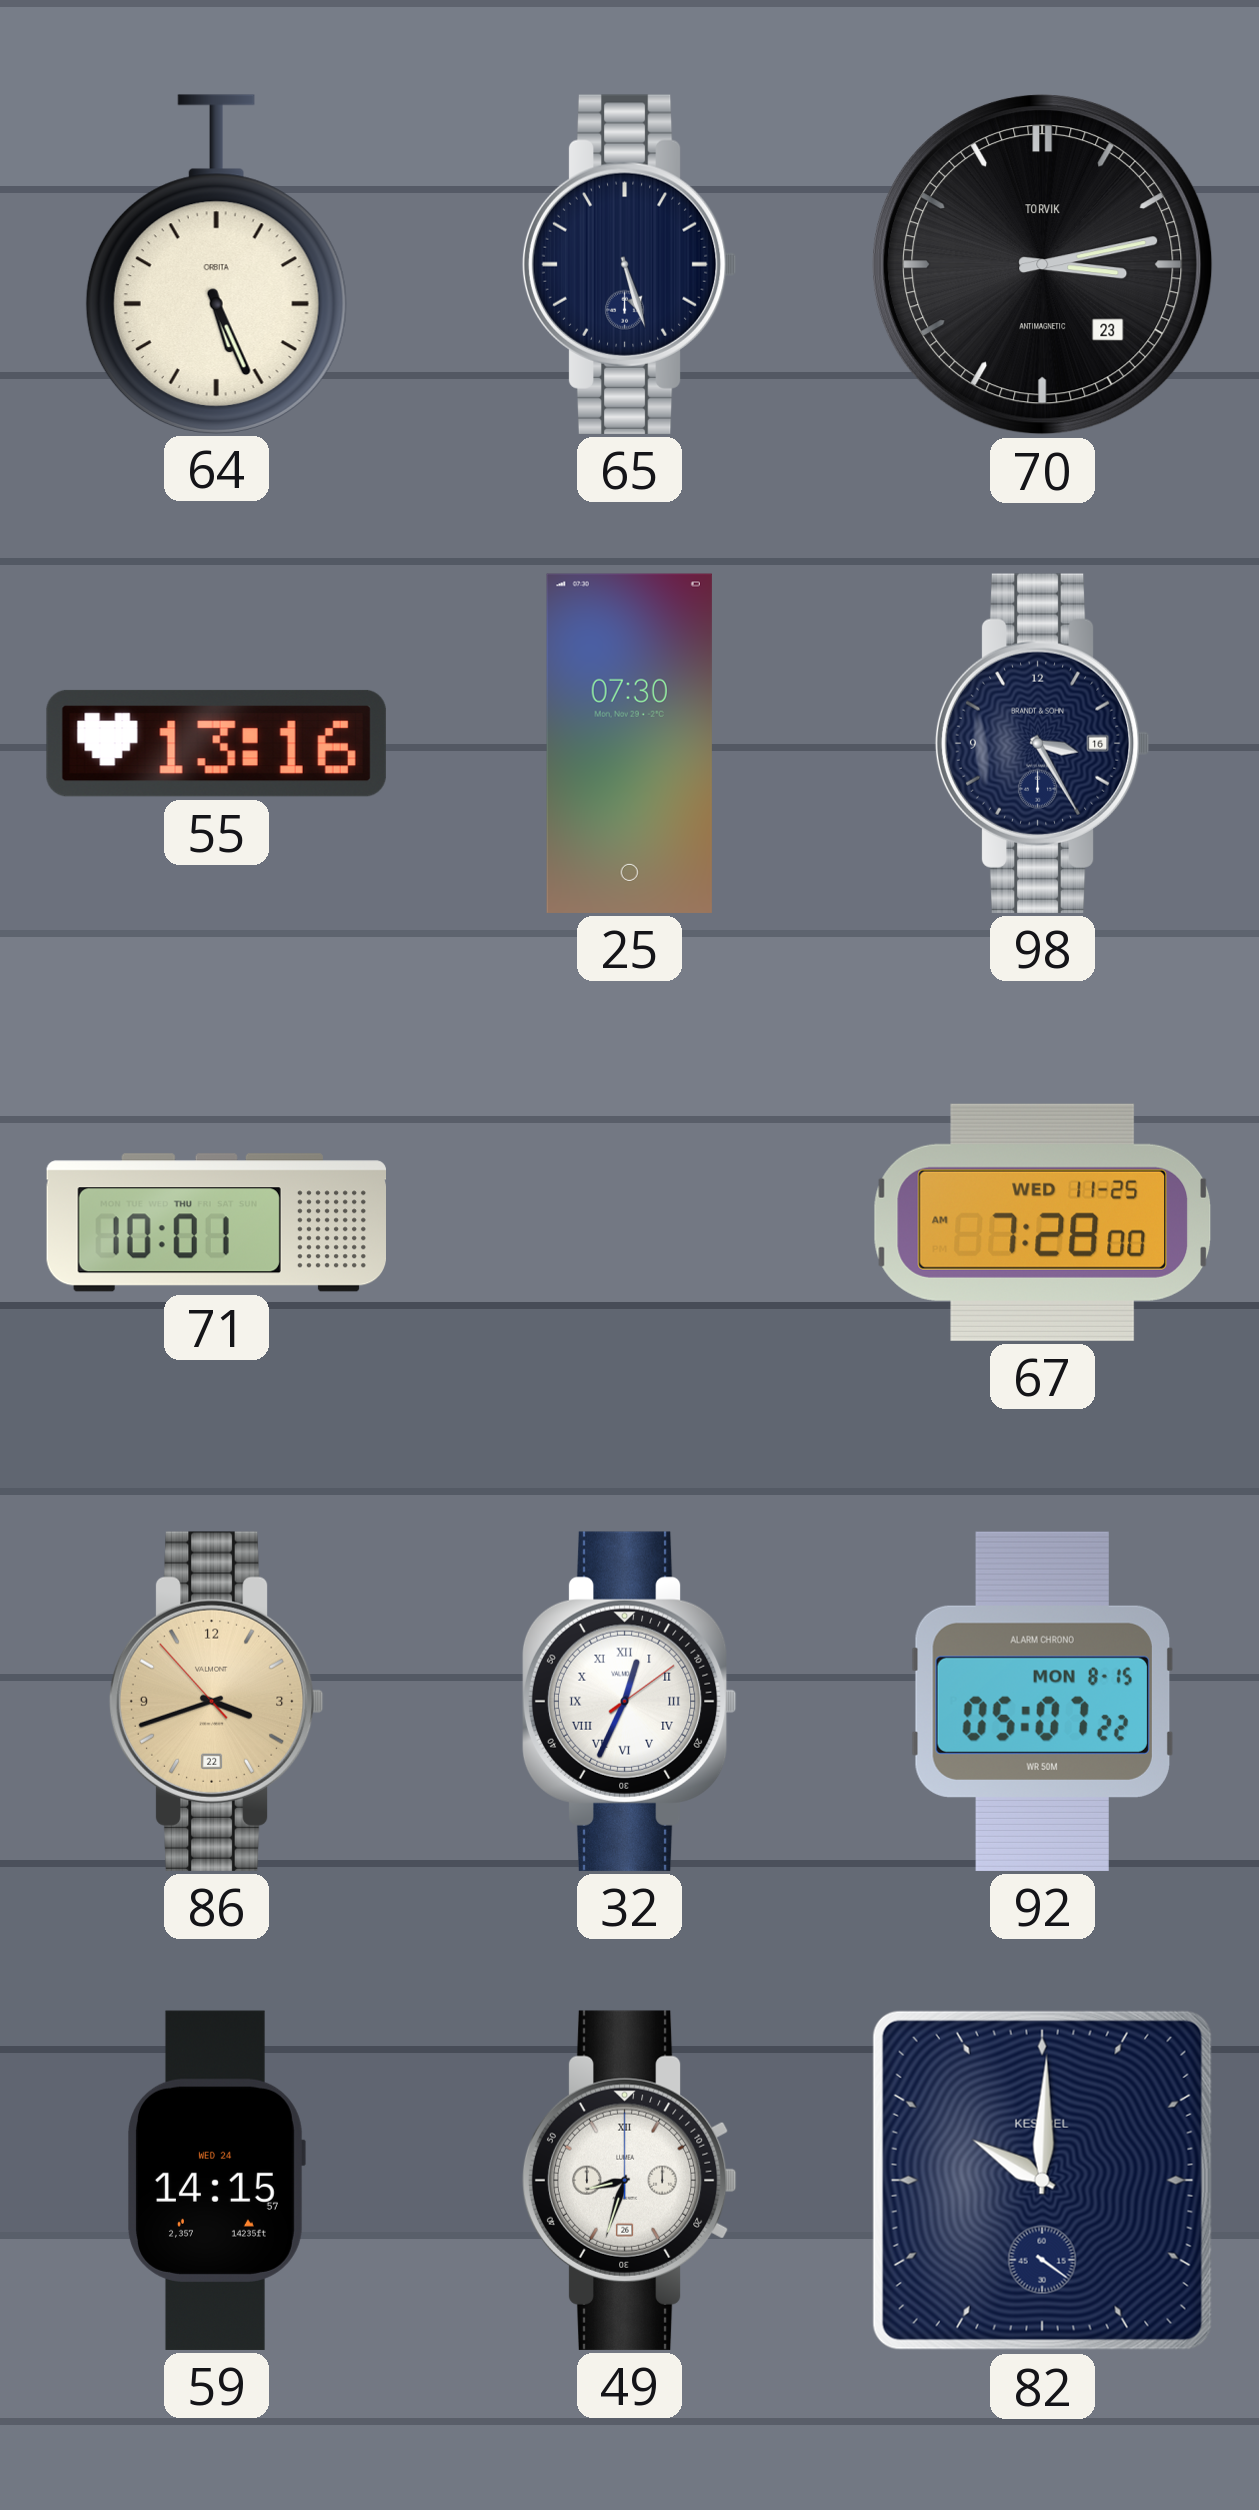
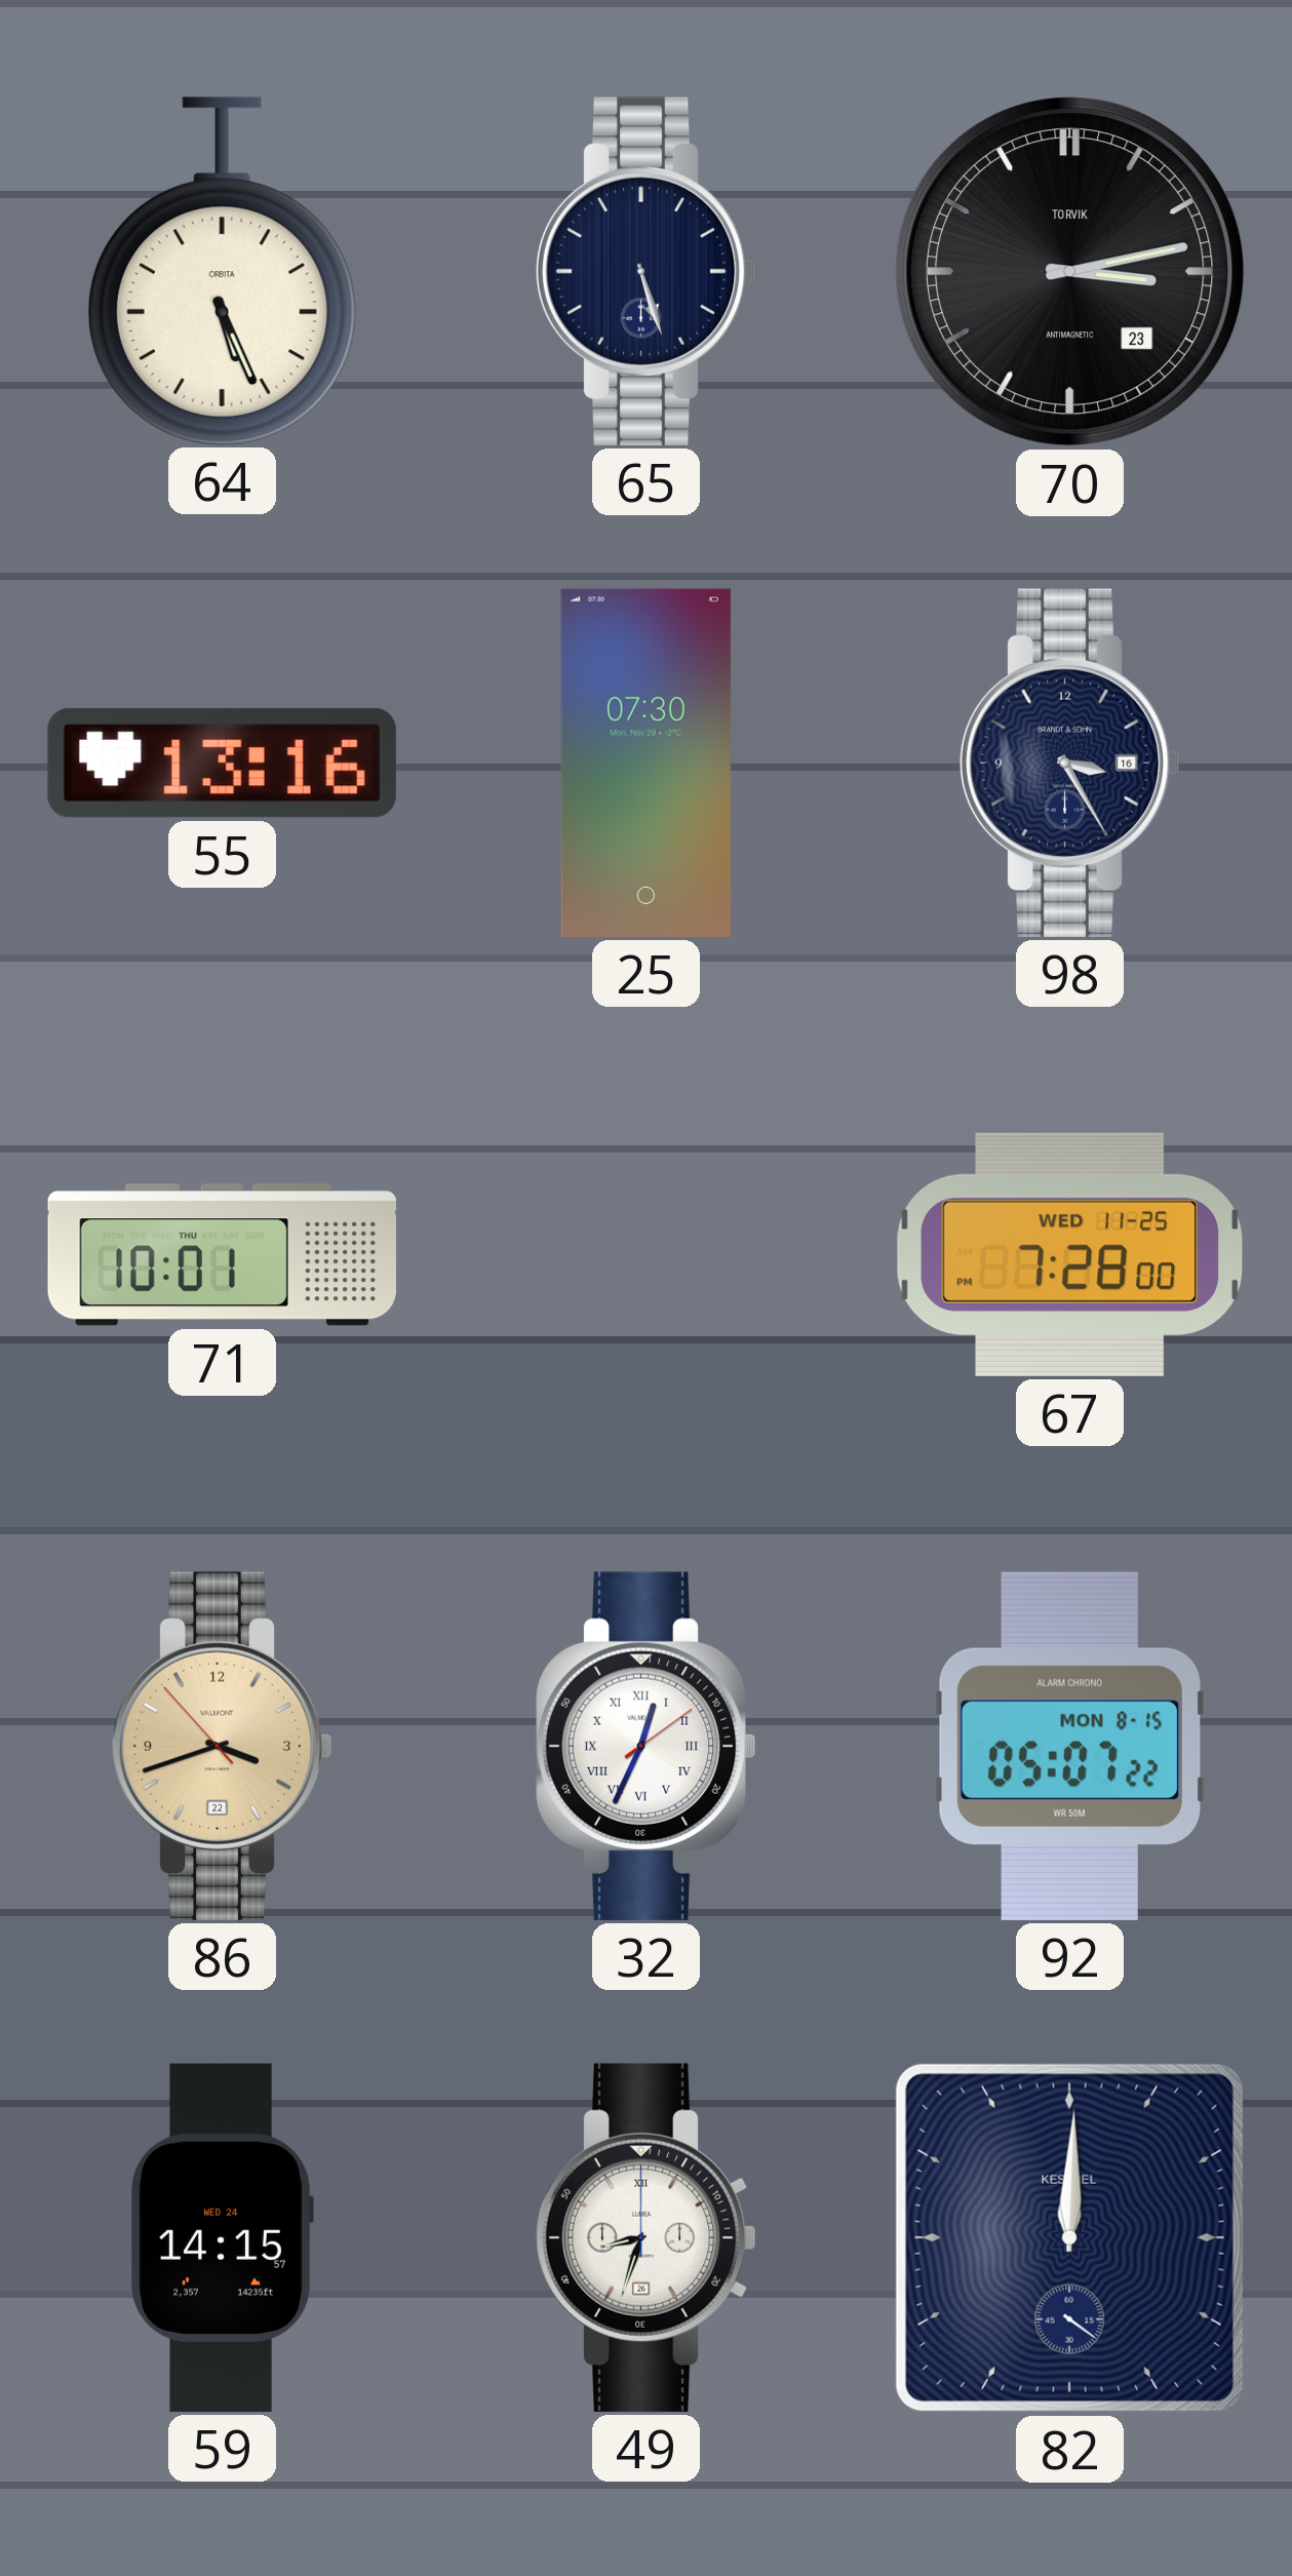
67: 7:28:00 AM -> 7:28:00 PM
82: 10:00 -> 12:00
